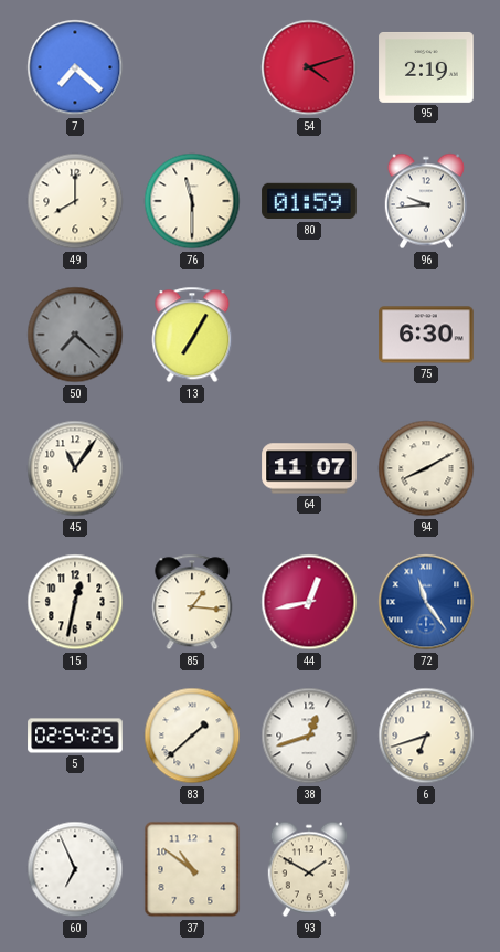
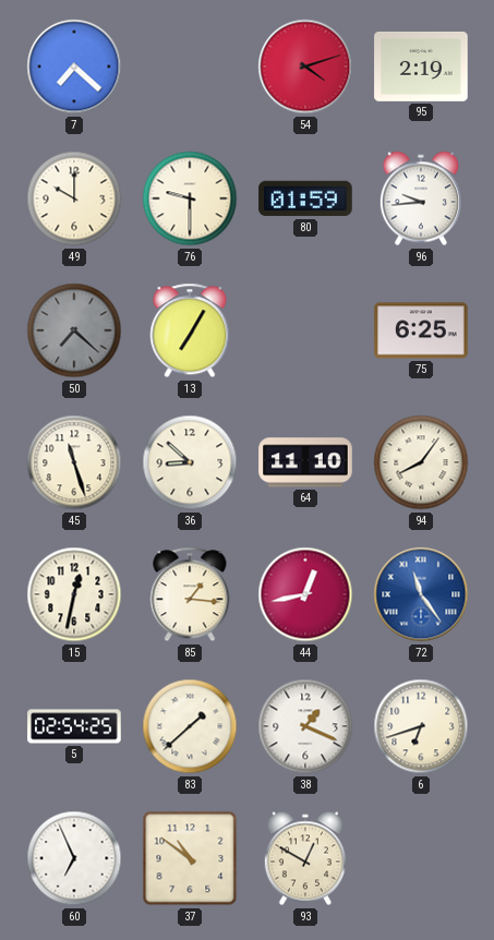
49: 8:00 -> 10:00
76: 11:30 -> 9:30
75: 6:30 -> 6:25
45: 11:06 -> 11:27
36: none -> 8:52
64: 11:07 -> 11:10
94: 8:10 -> 8:06
38: 12:42 -> 1:19
93: 1:50 -> 12:50
